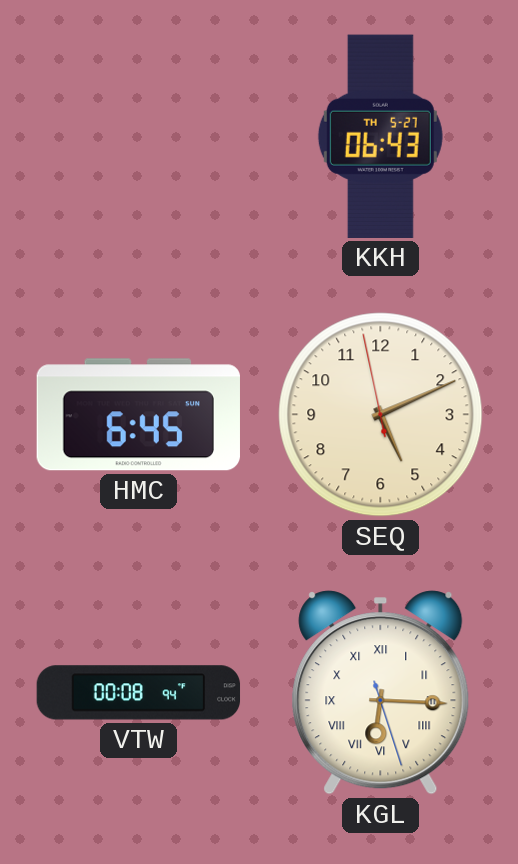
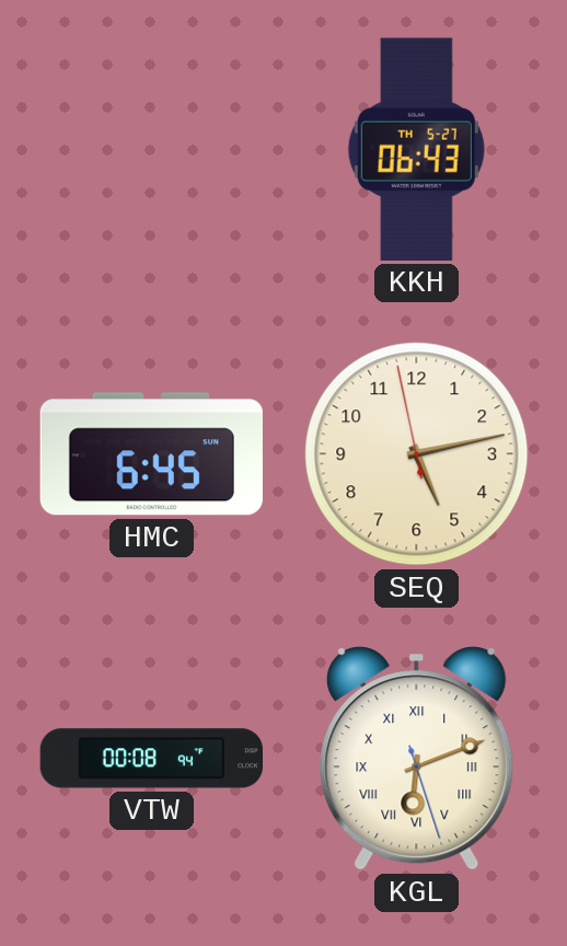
SEQ: 5:10 -> 5:12
KGL: 6:15 -> 6:11
